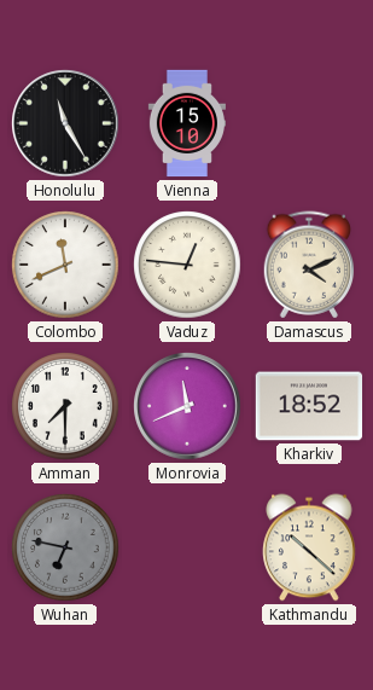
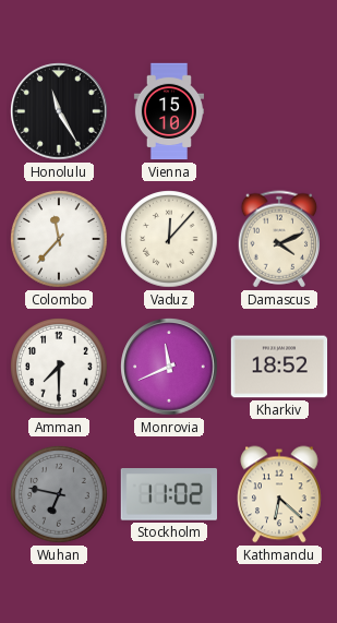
Colombo: 11:41 -> 11:37
Vaduz: 12:46 -> 12:07
Stockholm: none -> 11:02
Kathmandu: 10:22 -> 6:22
